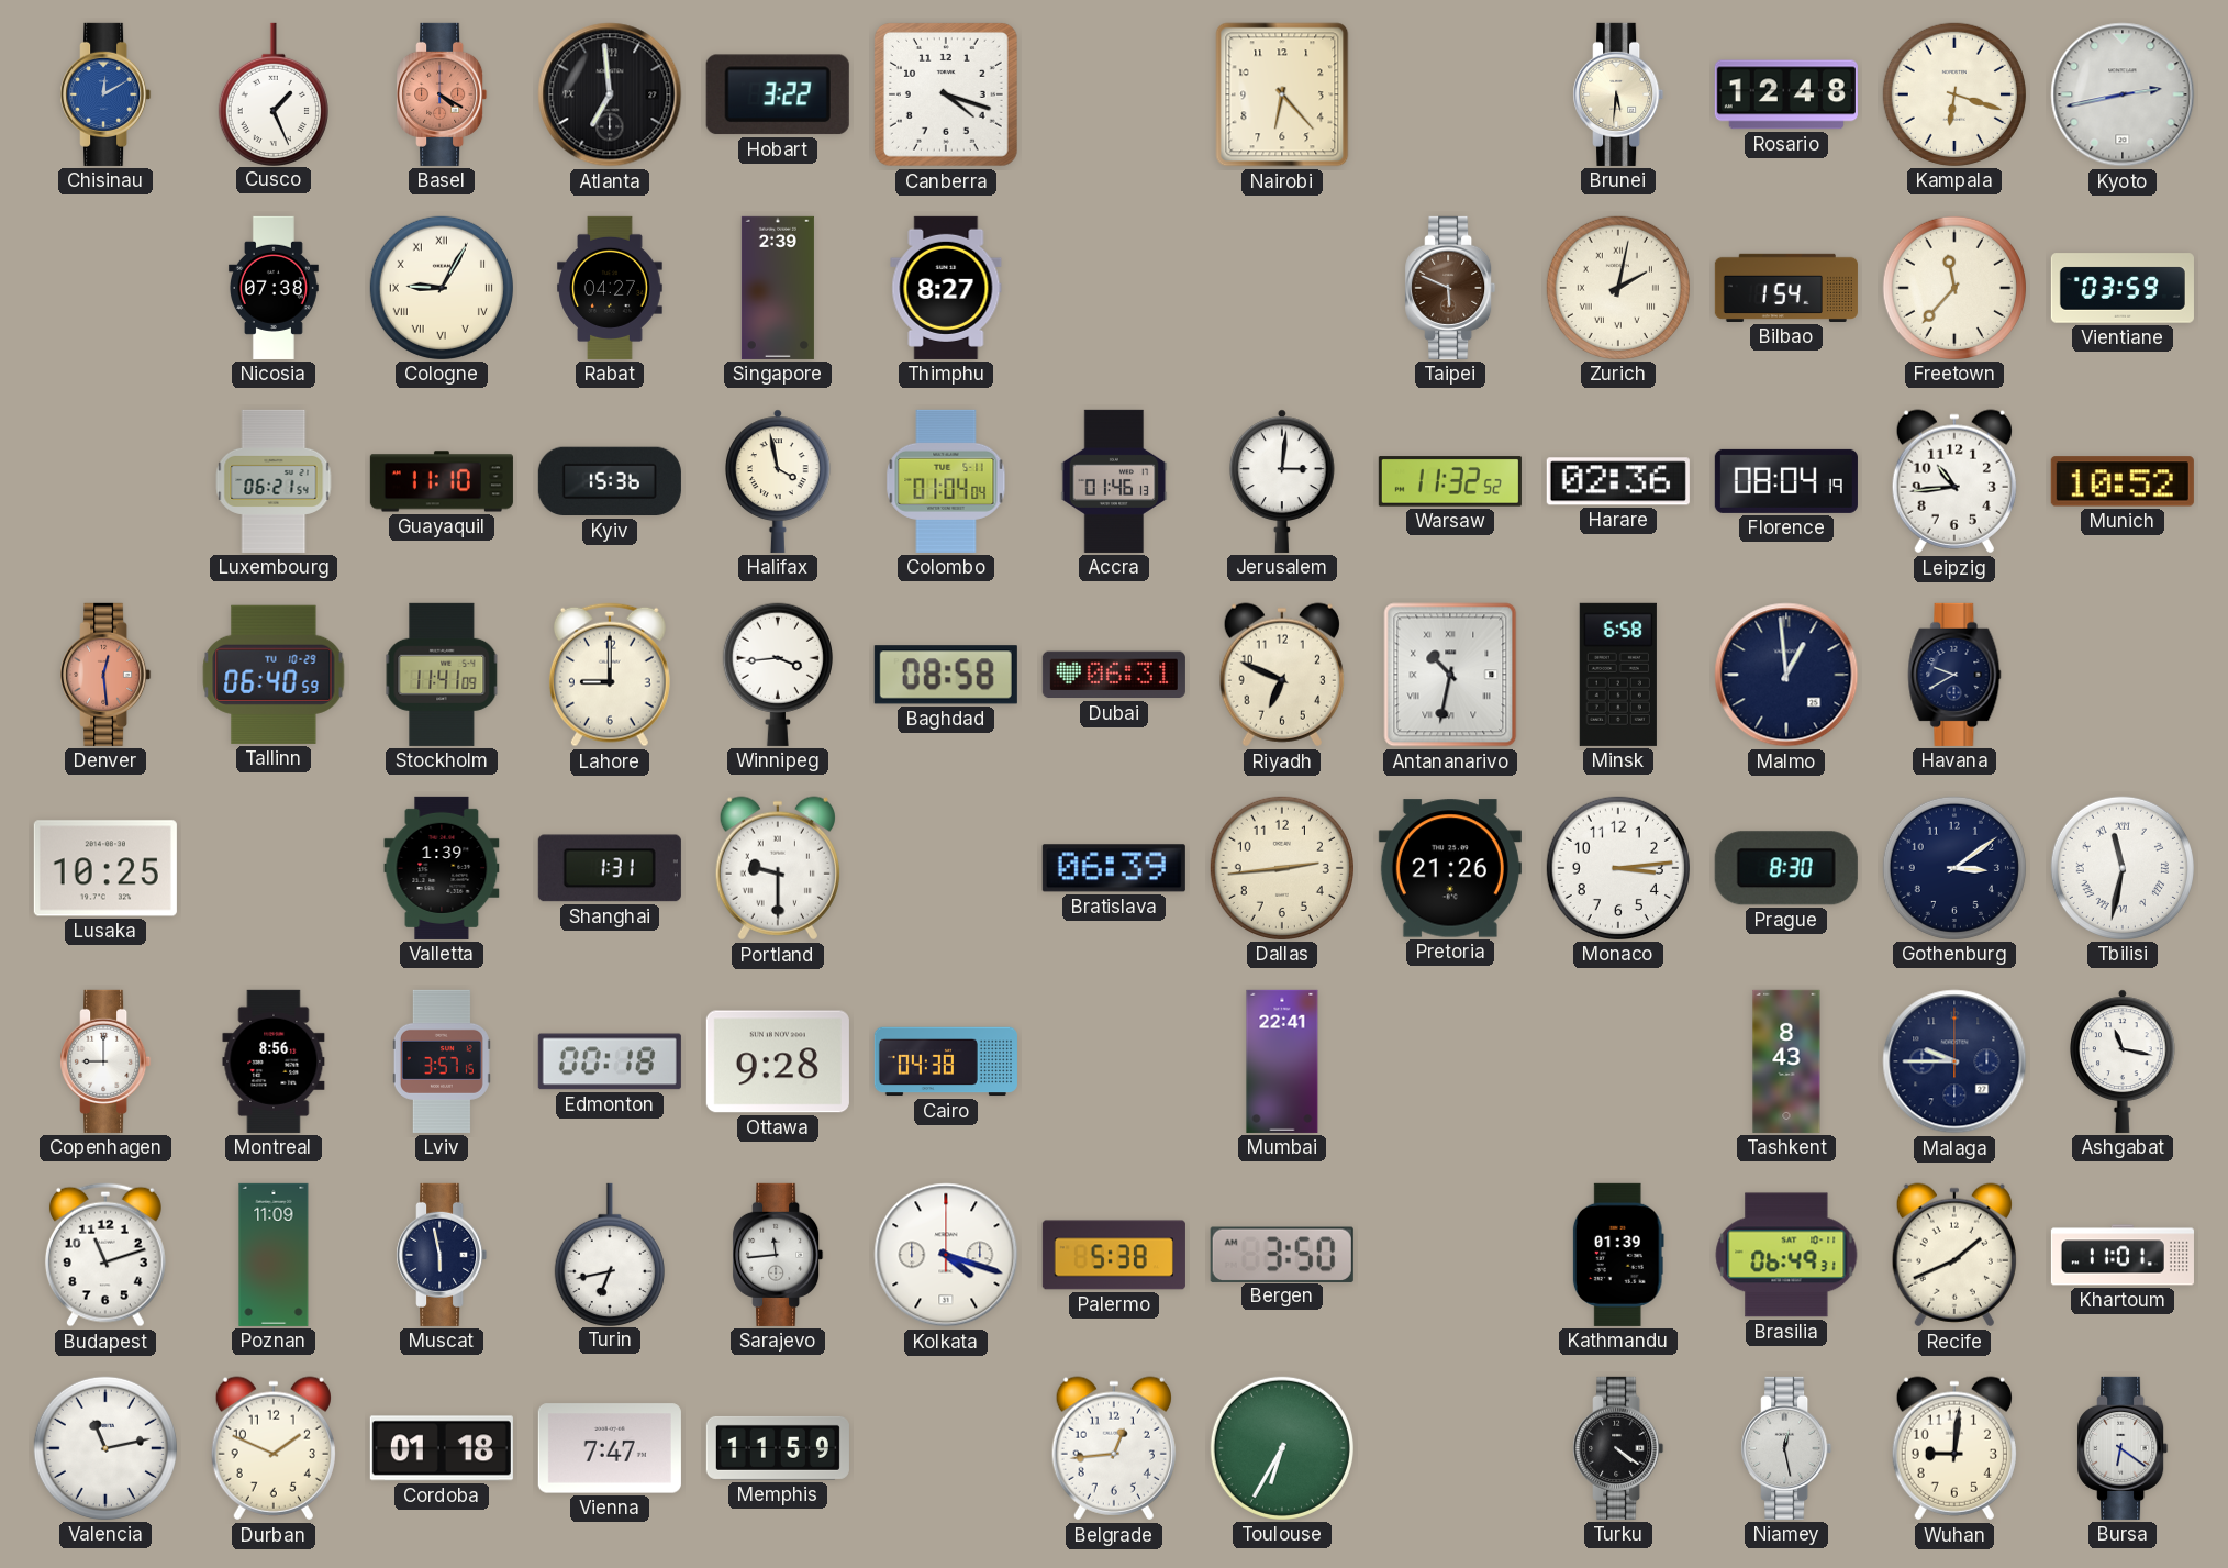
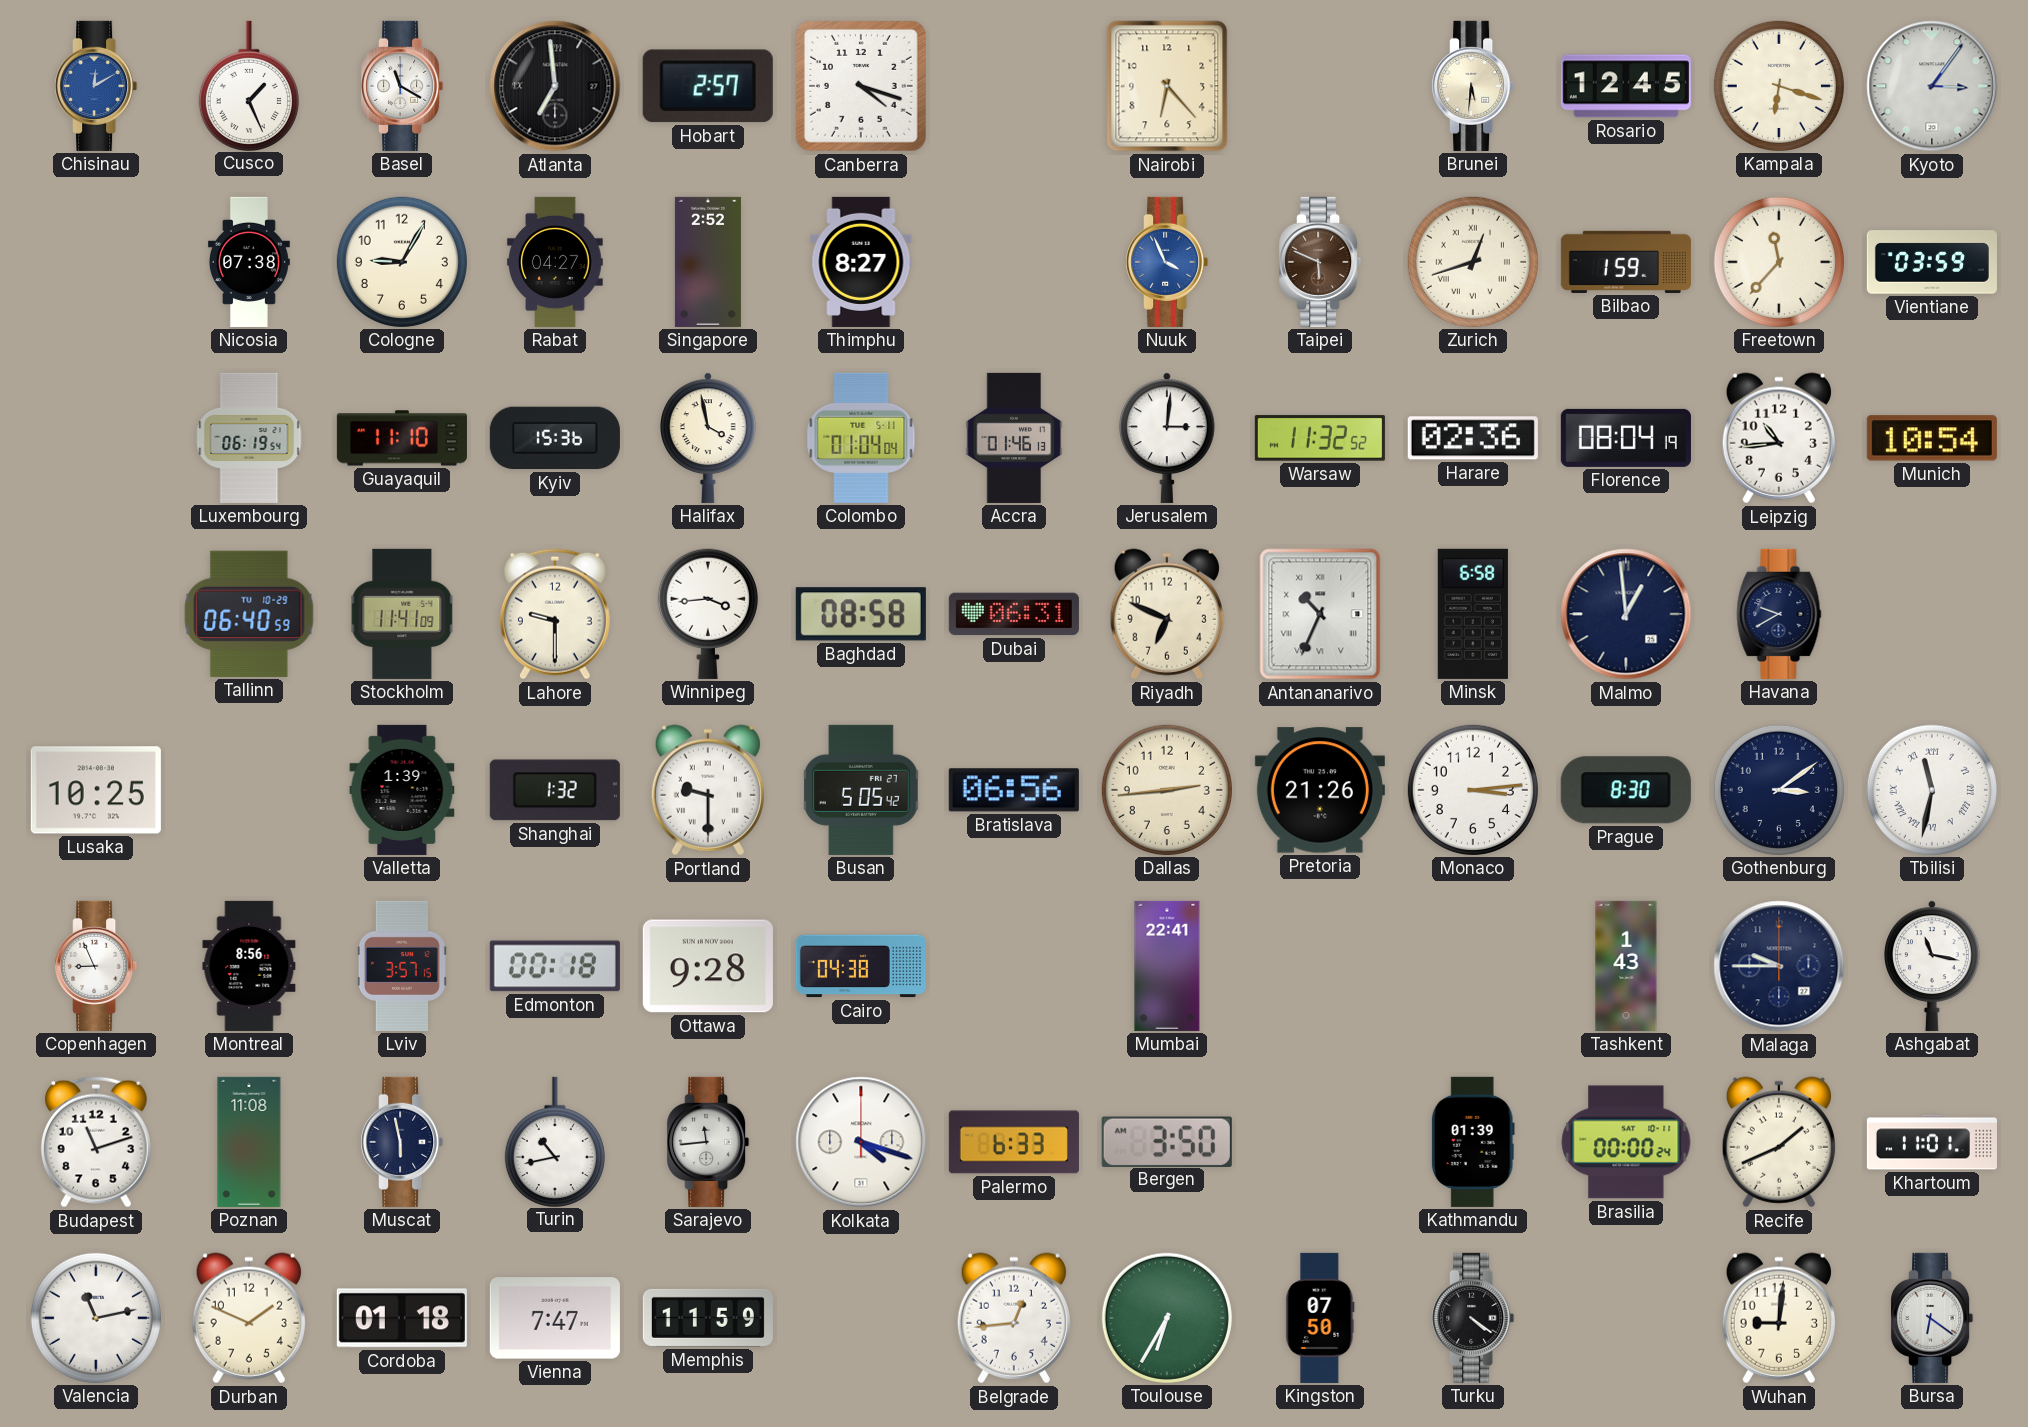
Basel: 4:20 -> 11:20
Basel dial: salmon -> white
Hobart: 3:22 -> 2:57
Rosario: 12:48 -> 12:45
Kyoto: 2:43 -> 3:06
Cologne numerals: Roman -> Arabic
Singapore: 2:39 -> 2:52
Nuuk: none -> 3:56
Zurich: 2:02 -> 12:42
Bilbao: 1:54 -> 1:59
Luxembourg: 06:21 -> 06:19
Munich: 10:52 -> 10:54
Denver: 12:29 -> none
Lahore: 9:00 -> 9:30
Antananarivo: 10:32 -> 10:34
Shanghai: 1:31 -> 1:32
Busan: none -> 5:05
Bratislava: 06:39 -> 06:56
Copenhagen: 9:00 -> 8:56
Tashkent: 8:43 -> 1:43
Poznan: 11:09 -> 11:08
Turin: 6:43 -> 10:43
Palermo: 5:38 -> 6:33
Brasilia: 06:49 -> 00:00
Kingston: none -> 07:50
Niamey: 12:28 -> none
